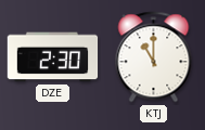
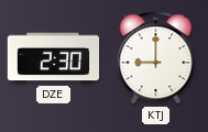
KTJ: 11:00 -> 9:00
